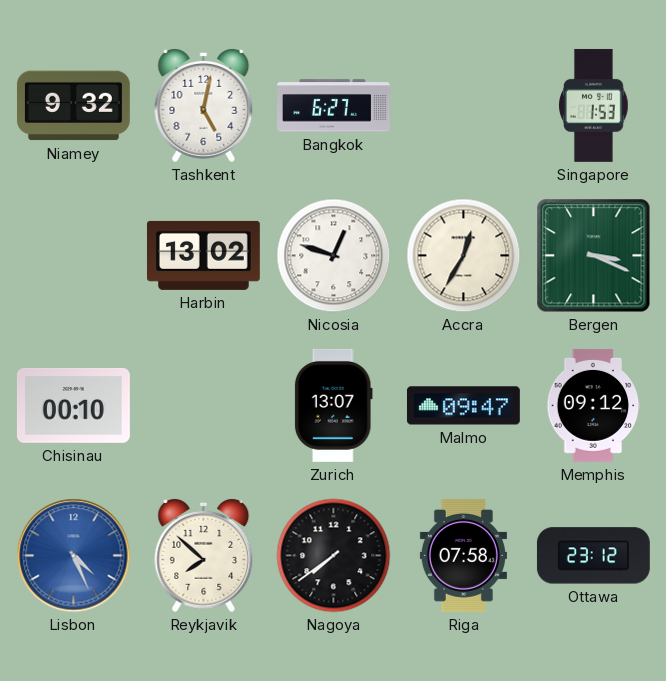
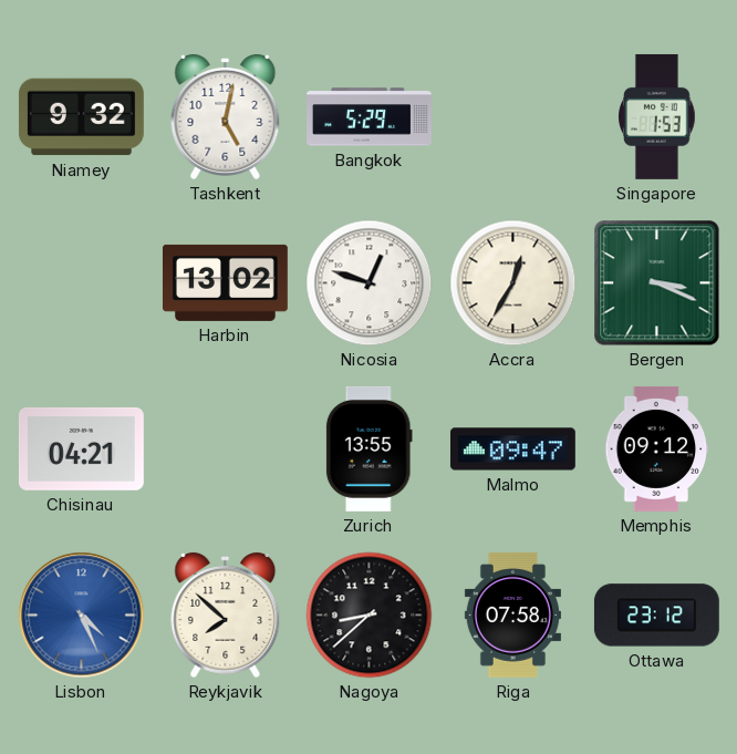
Bangkok: 6:27 -> 5:29
Chisinau: 00:10 -> 04:21
Zurich: 13:07 -> 13:55
Nagoya: 7:39 -> 8:38
